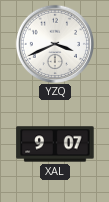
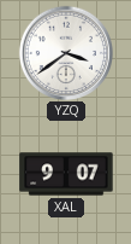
YZQ: 3:41 -> 3:39
